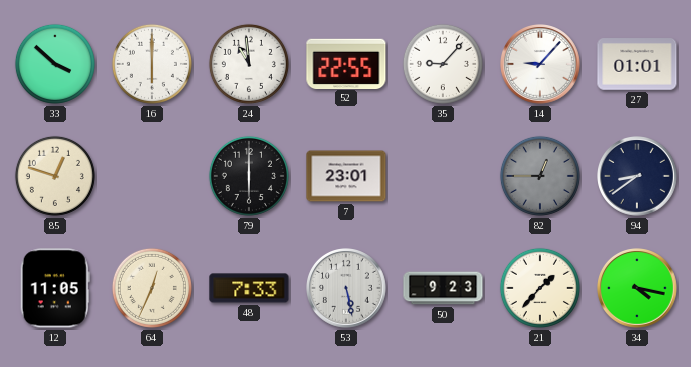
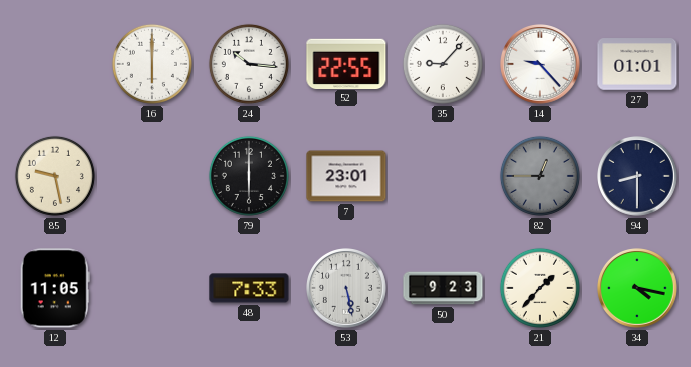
33: 3:52 -> none
24: 10:59 -> 10:16
14: 9:07 -> 9:23
85: 12:48 -> 9:28
94: 8:39 -> 8:30
64: 12:34 -> none
